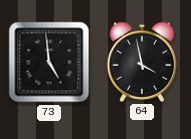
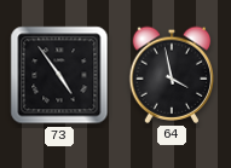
73: 4:59 -> 4:54
